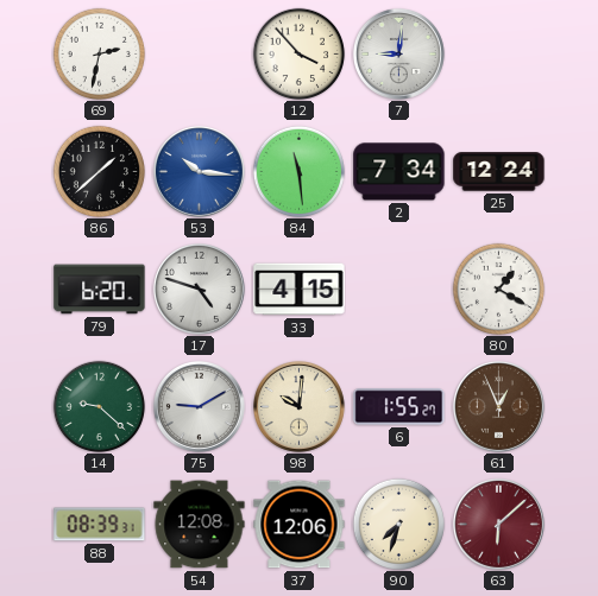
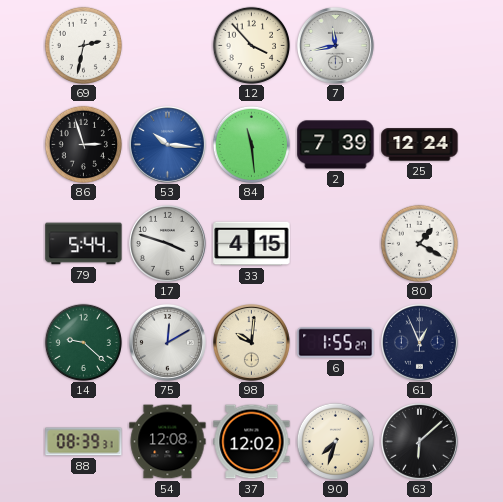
7: 9:01 -> 11:43
86: 1:38 -> 2:57
2: 7:34 -> 7:39
79: 6:20 -> 5:44
17: 4:48 -> 3:48
75: 9:10 -> 12:10
61 dial: brown -> navy
37: 12:06 -> 12:02
63 dial: burgundy -> black
